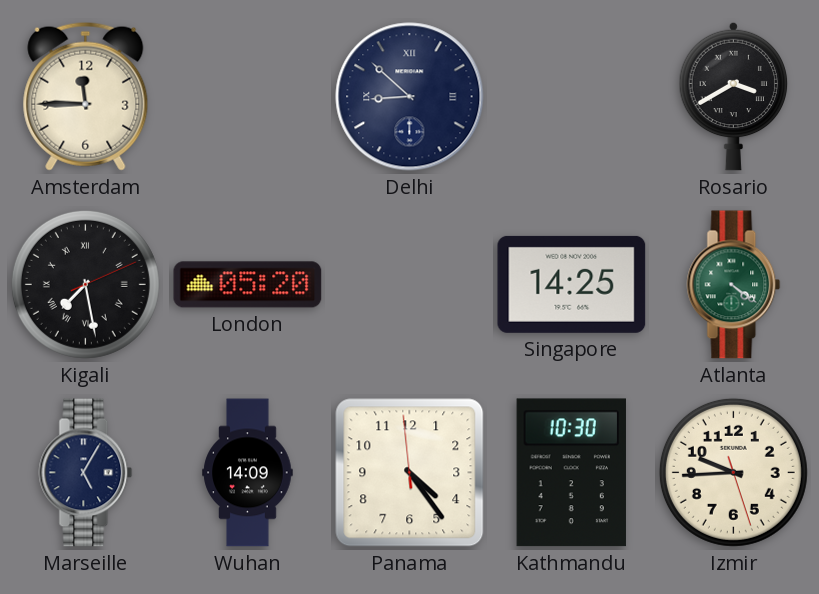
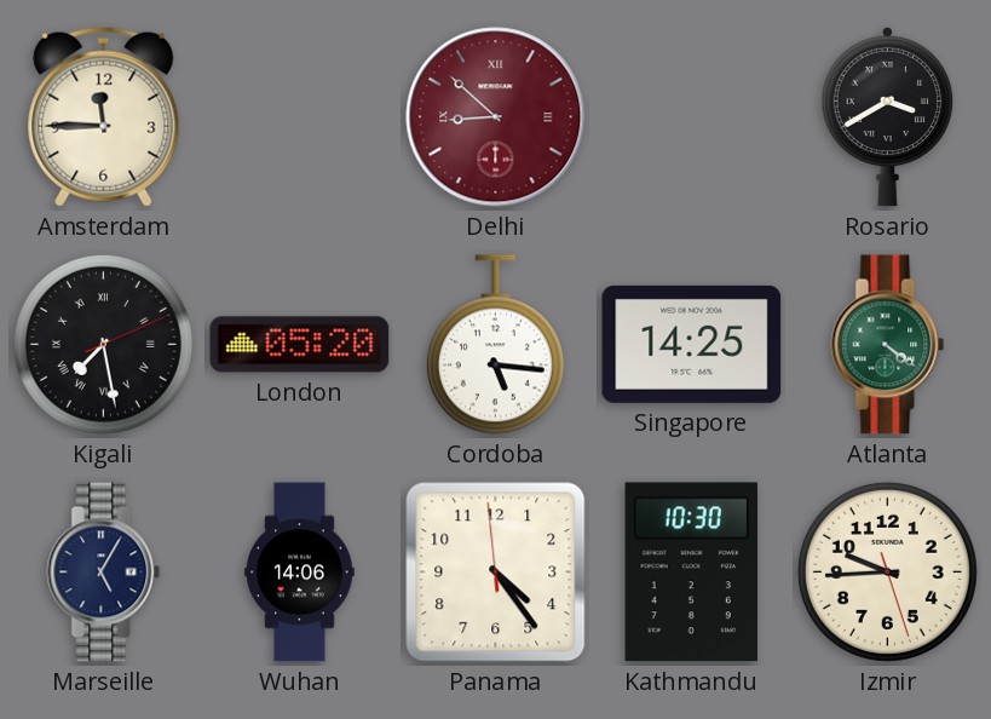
Delhi dial: navy -> burgundy
Cordoba: none -> 5:16
Wuhan: 14:09 -> 14:06
